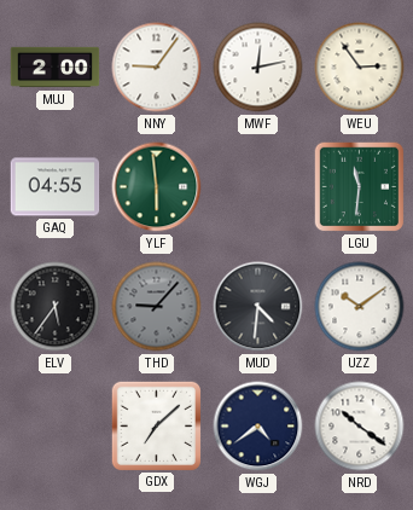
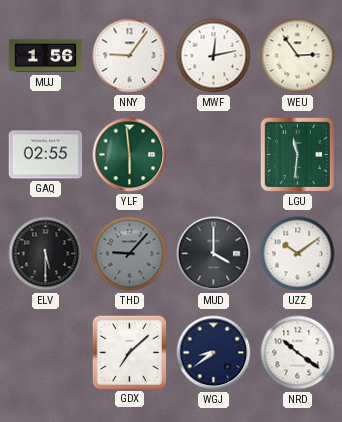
MUJ: 2:00 -> 1:56
GAQ: 04:55 -> 02:55
ELV: 5:36 -> 5:30
MUD: 4:31 -> 4:00
WGJ: 4:39 -> 8:39
